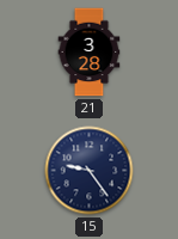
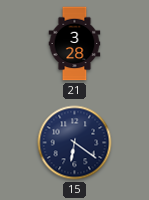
15: 9:24 -> 6:21
